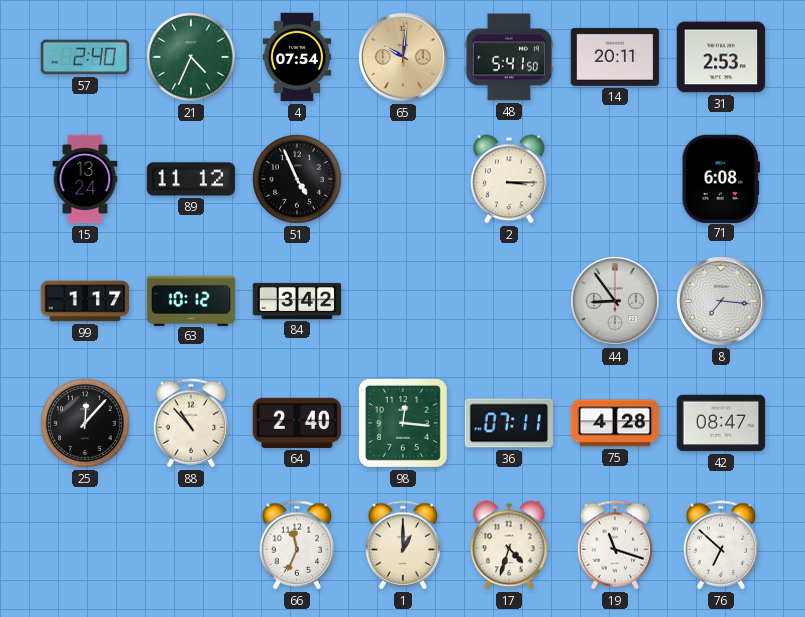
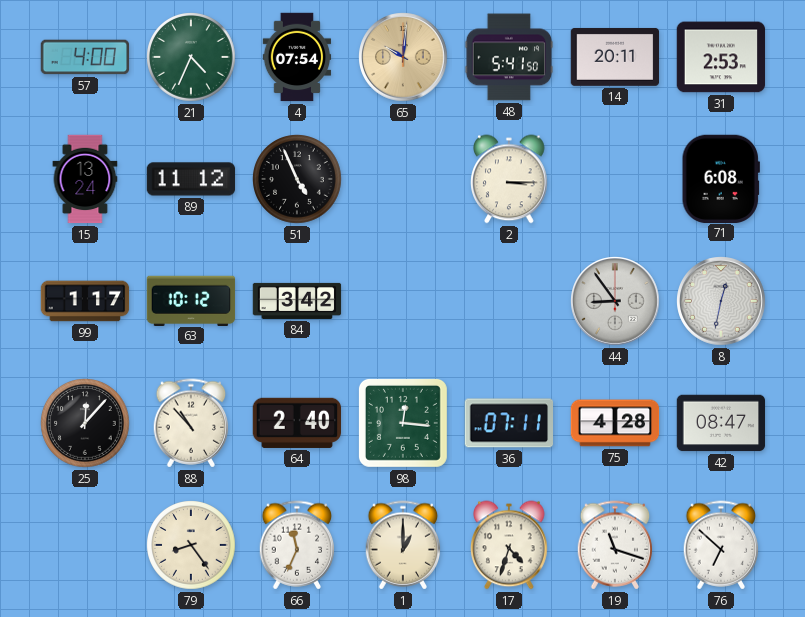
57: 2:40 -> 4:00
8: 7:16 -> 12:32
79: none -> 8:24
